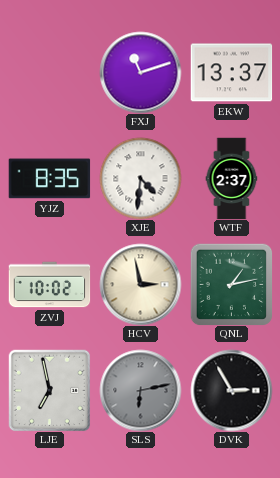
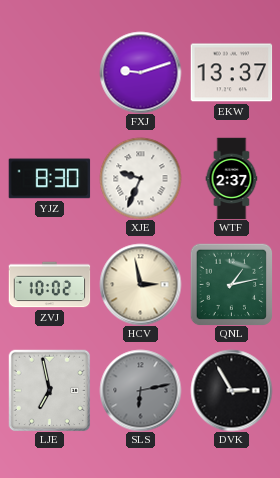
FXJ: 11:12 -> 9:12
YJZ: 8:35 -> 8:30
XJE: 4:31 -> 9:34
